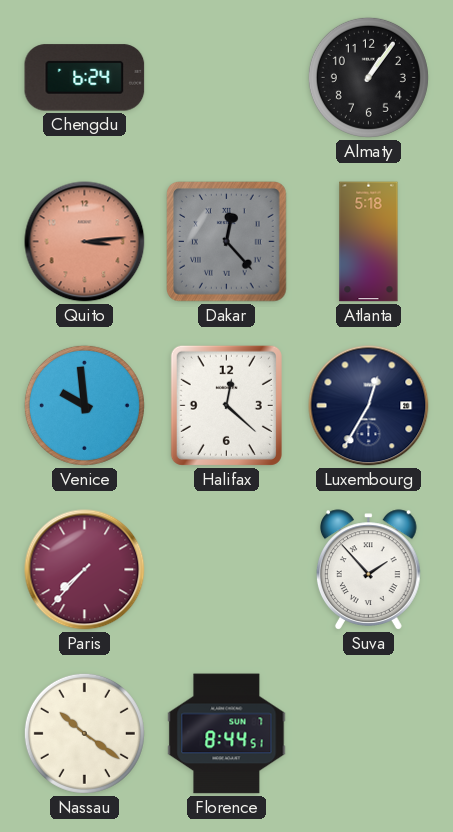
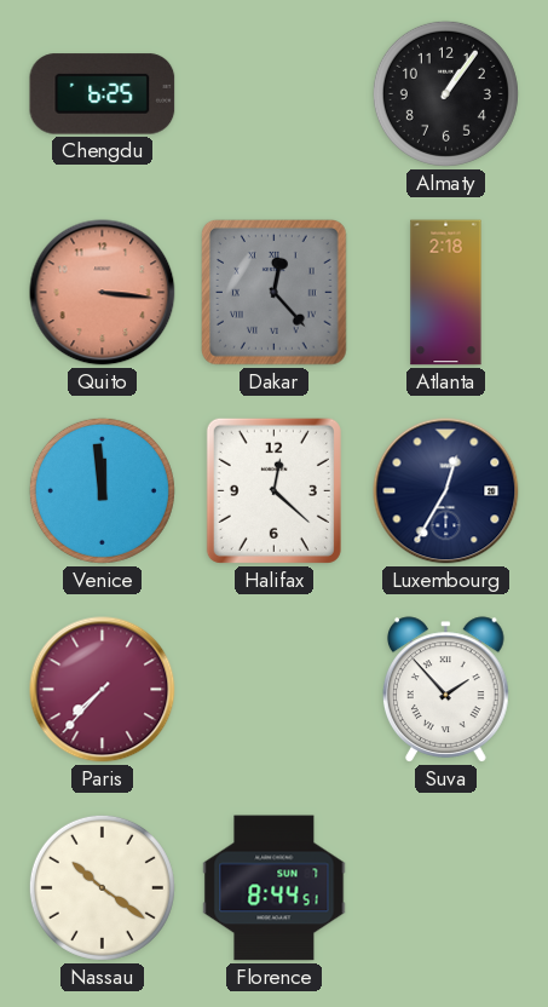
Chengdu: 6:24 -> 6:25
Quito: 3:14 -> 3:16
Atlanta: 5:18 -> 2:18
Venice: 9:59 -> 11:59
